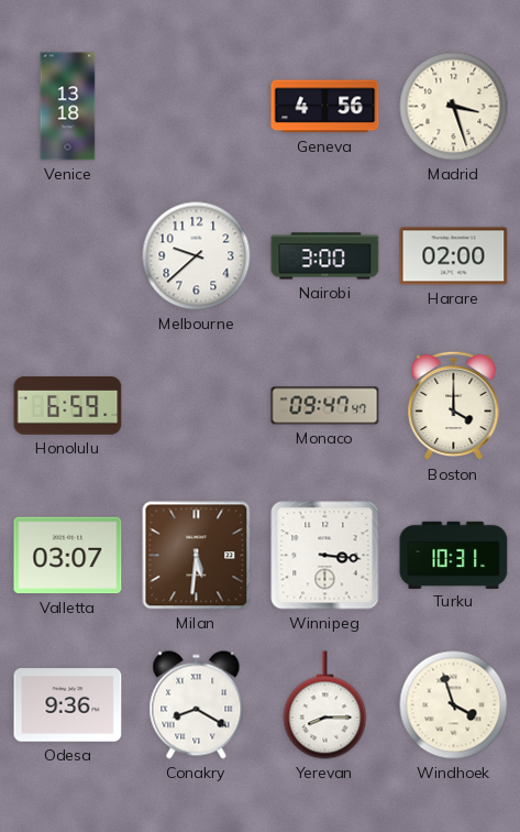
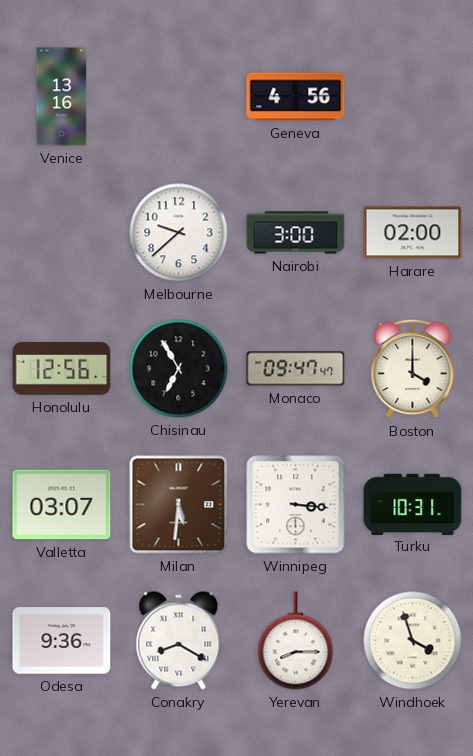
Venice: 13:18 -> 13:16
Madrid: 3:27 -> none
Honolulu: 6:59 -> 12:56
Chisinau: none -> 6:55
